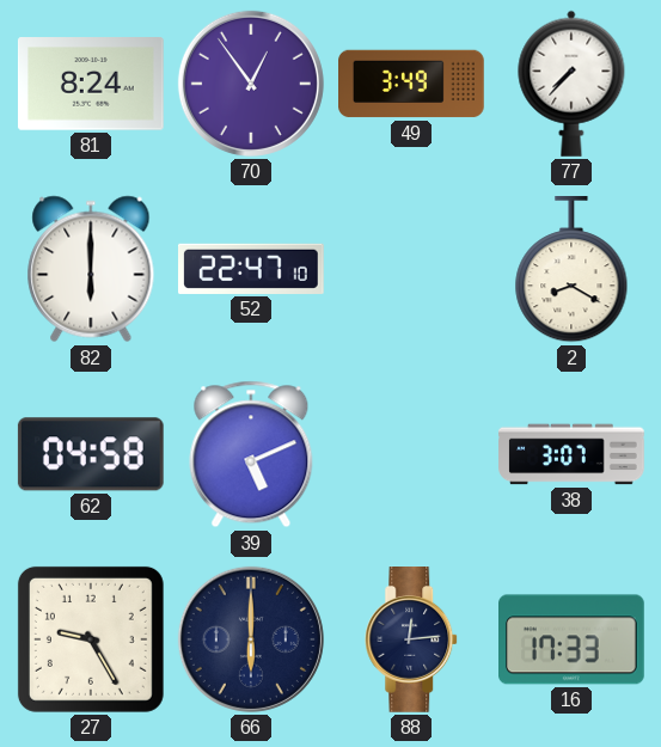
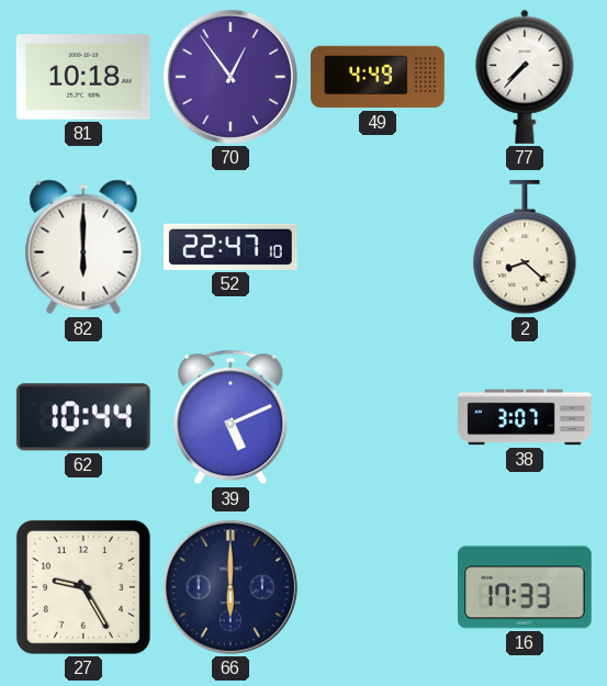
81: 8:24 -> 10:18
49: 3:49 -> 4:49
2: 8:20 -> 8:22
62: 04:58 -> 10:44
88: 12:14 -> none
